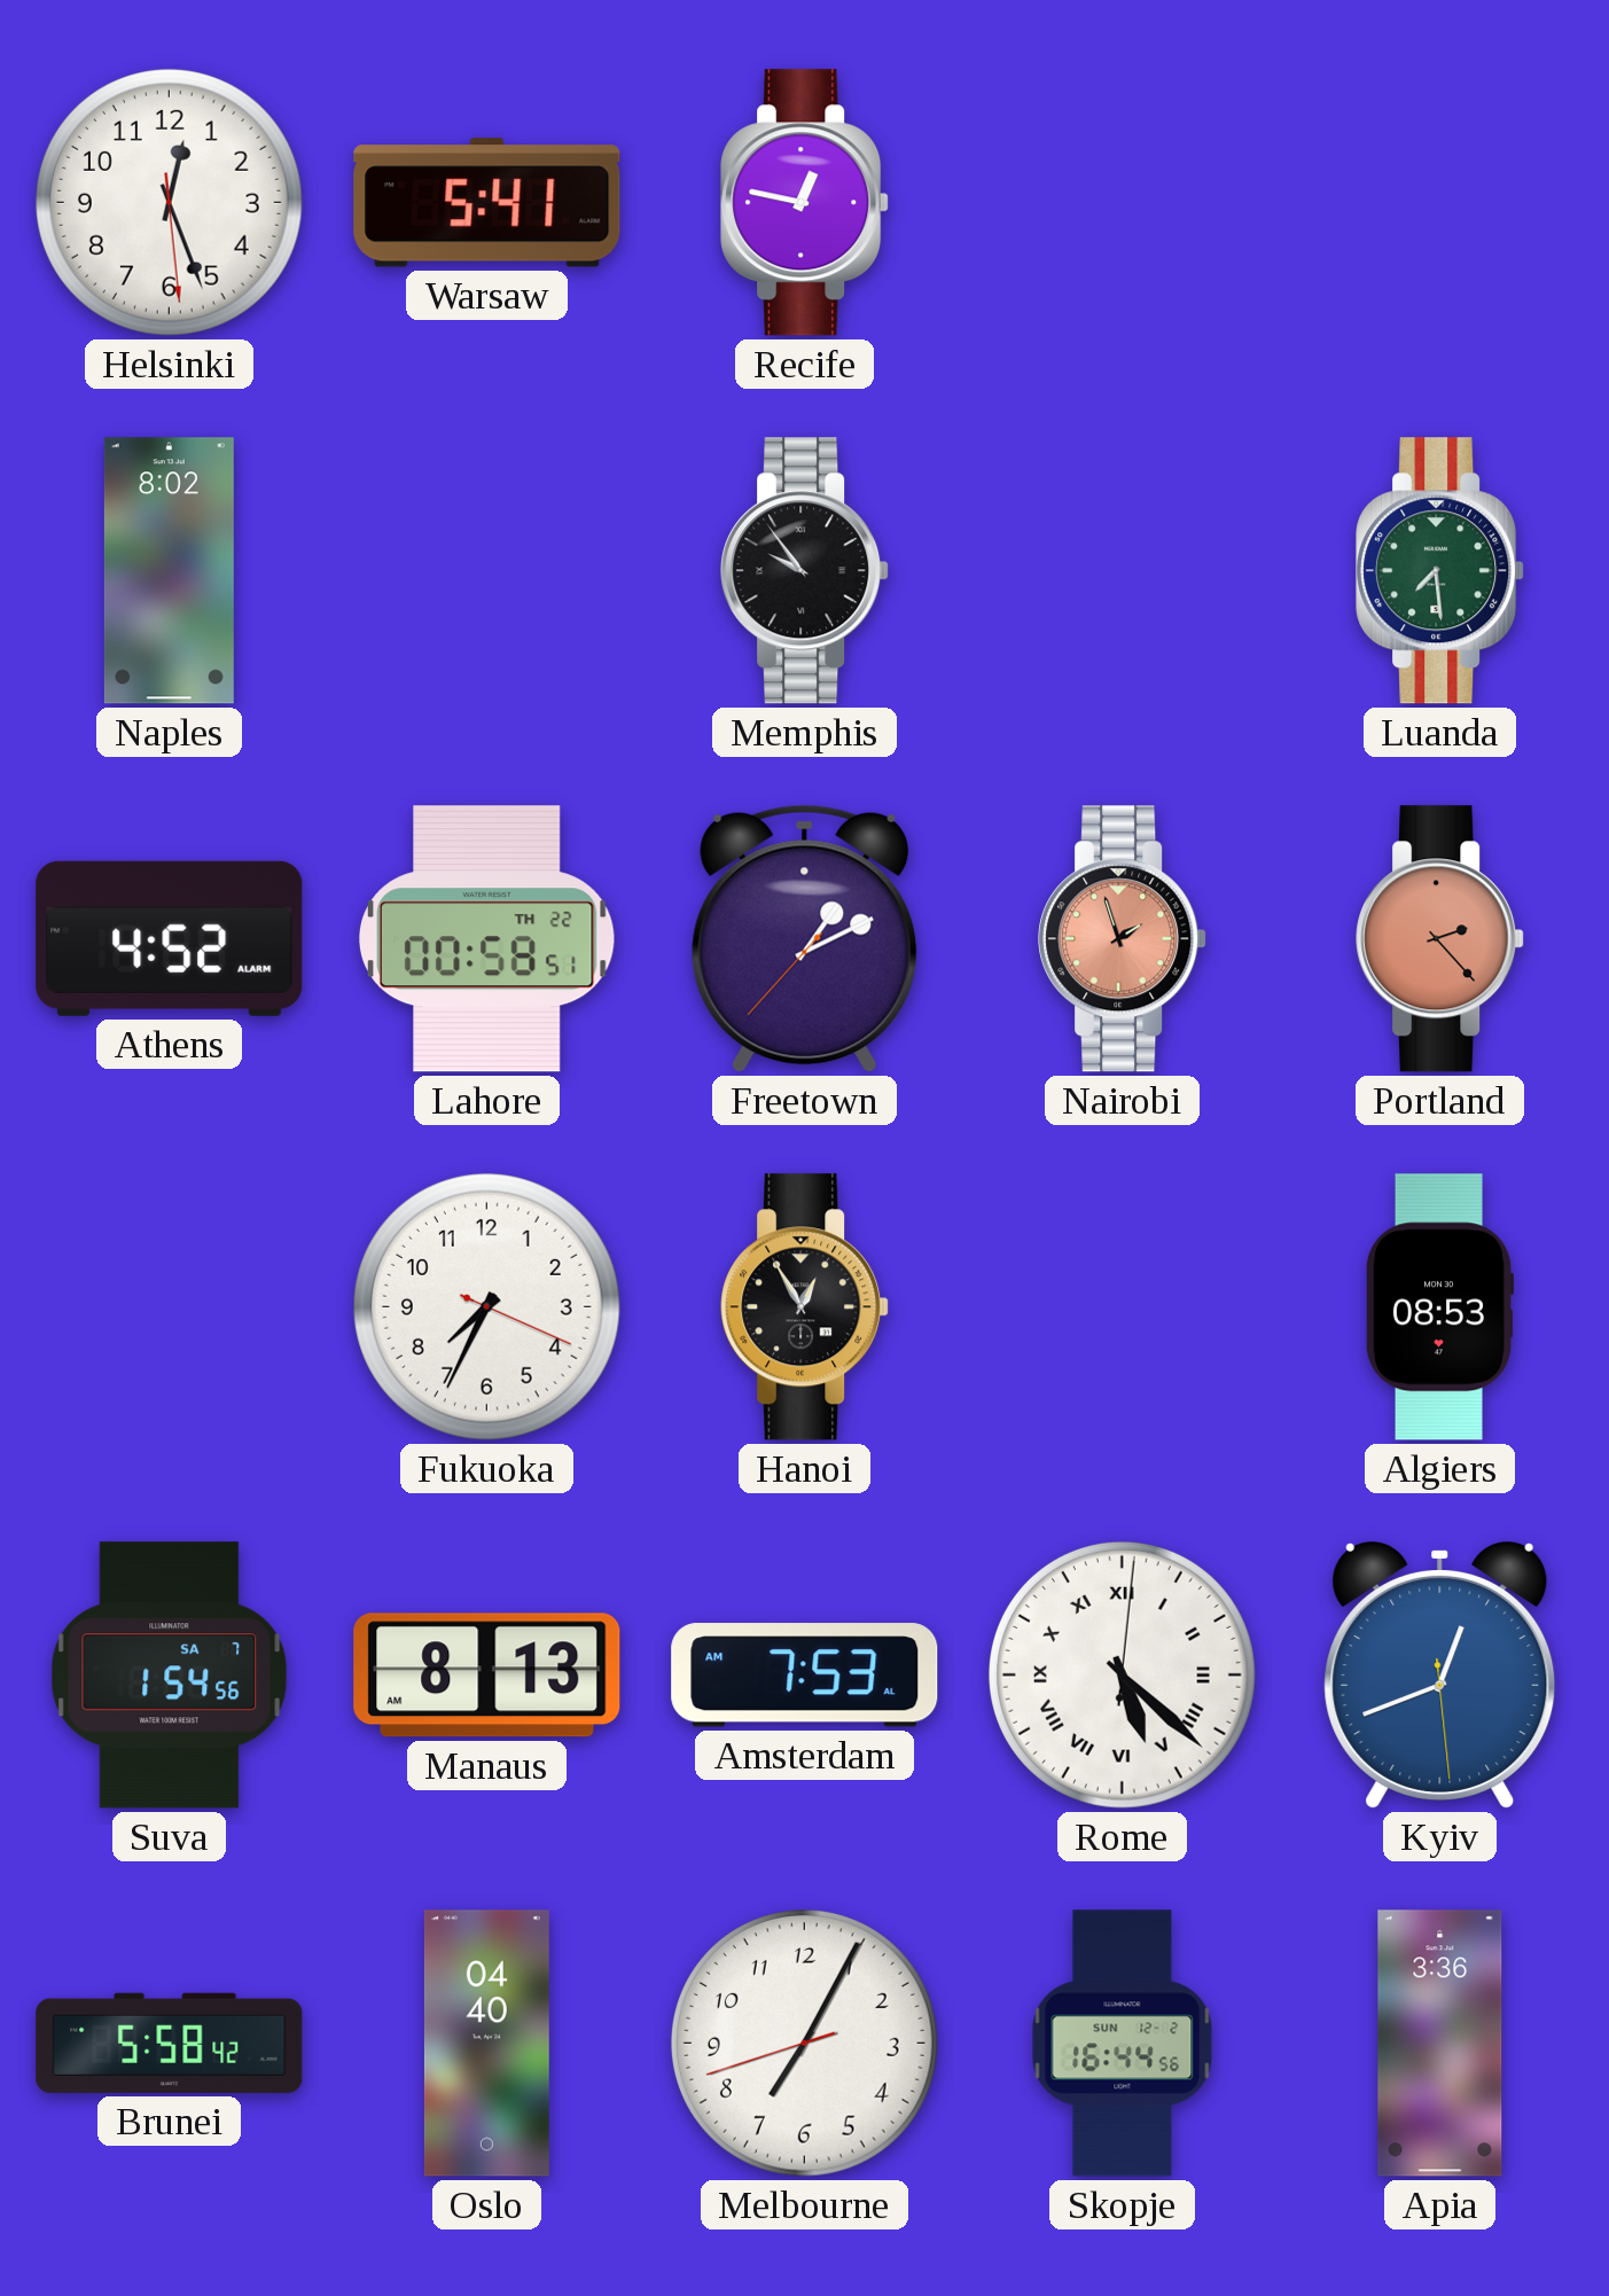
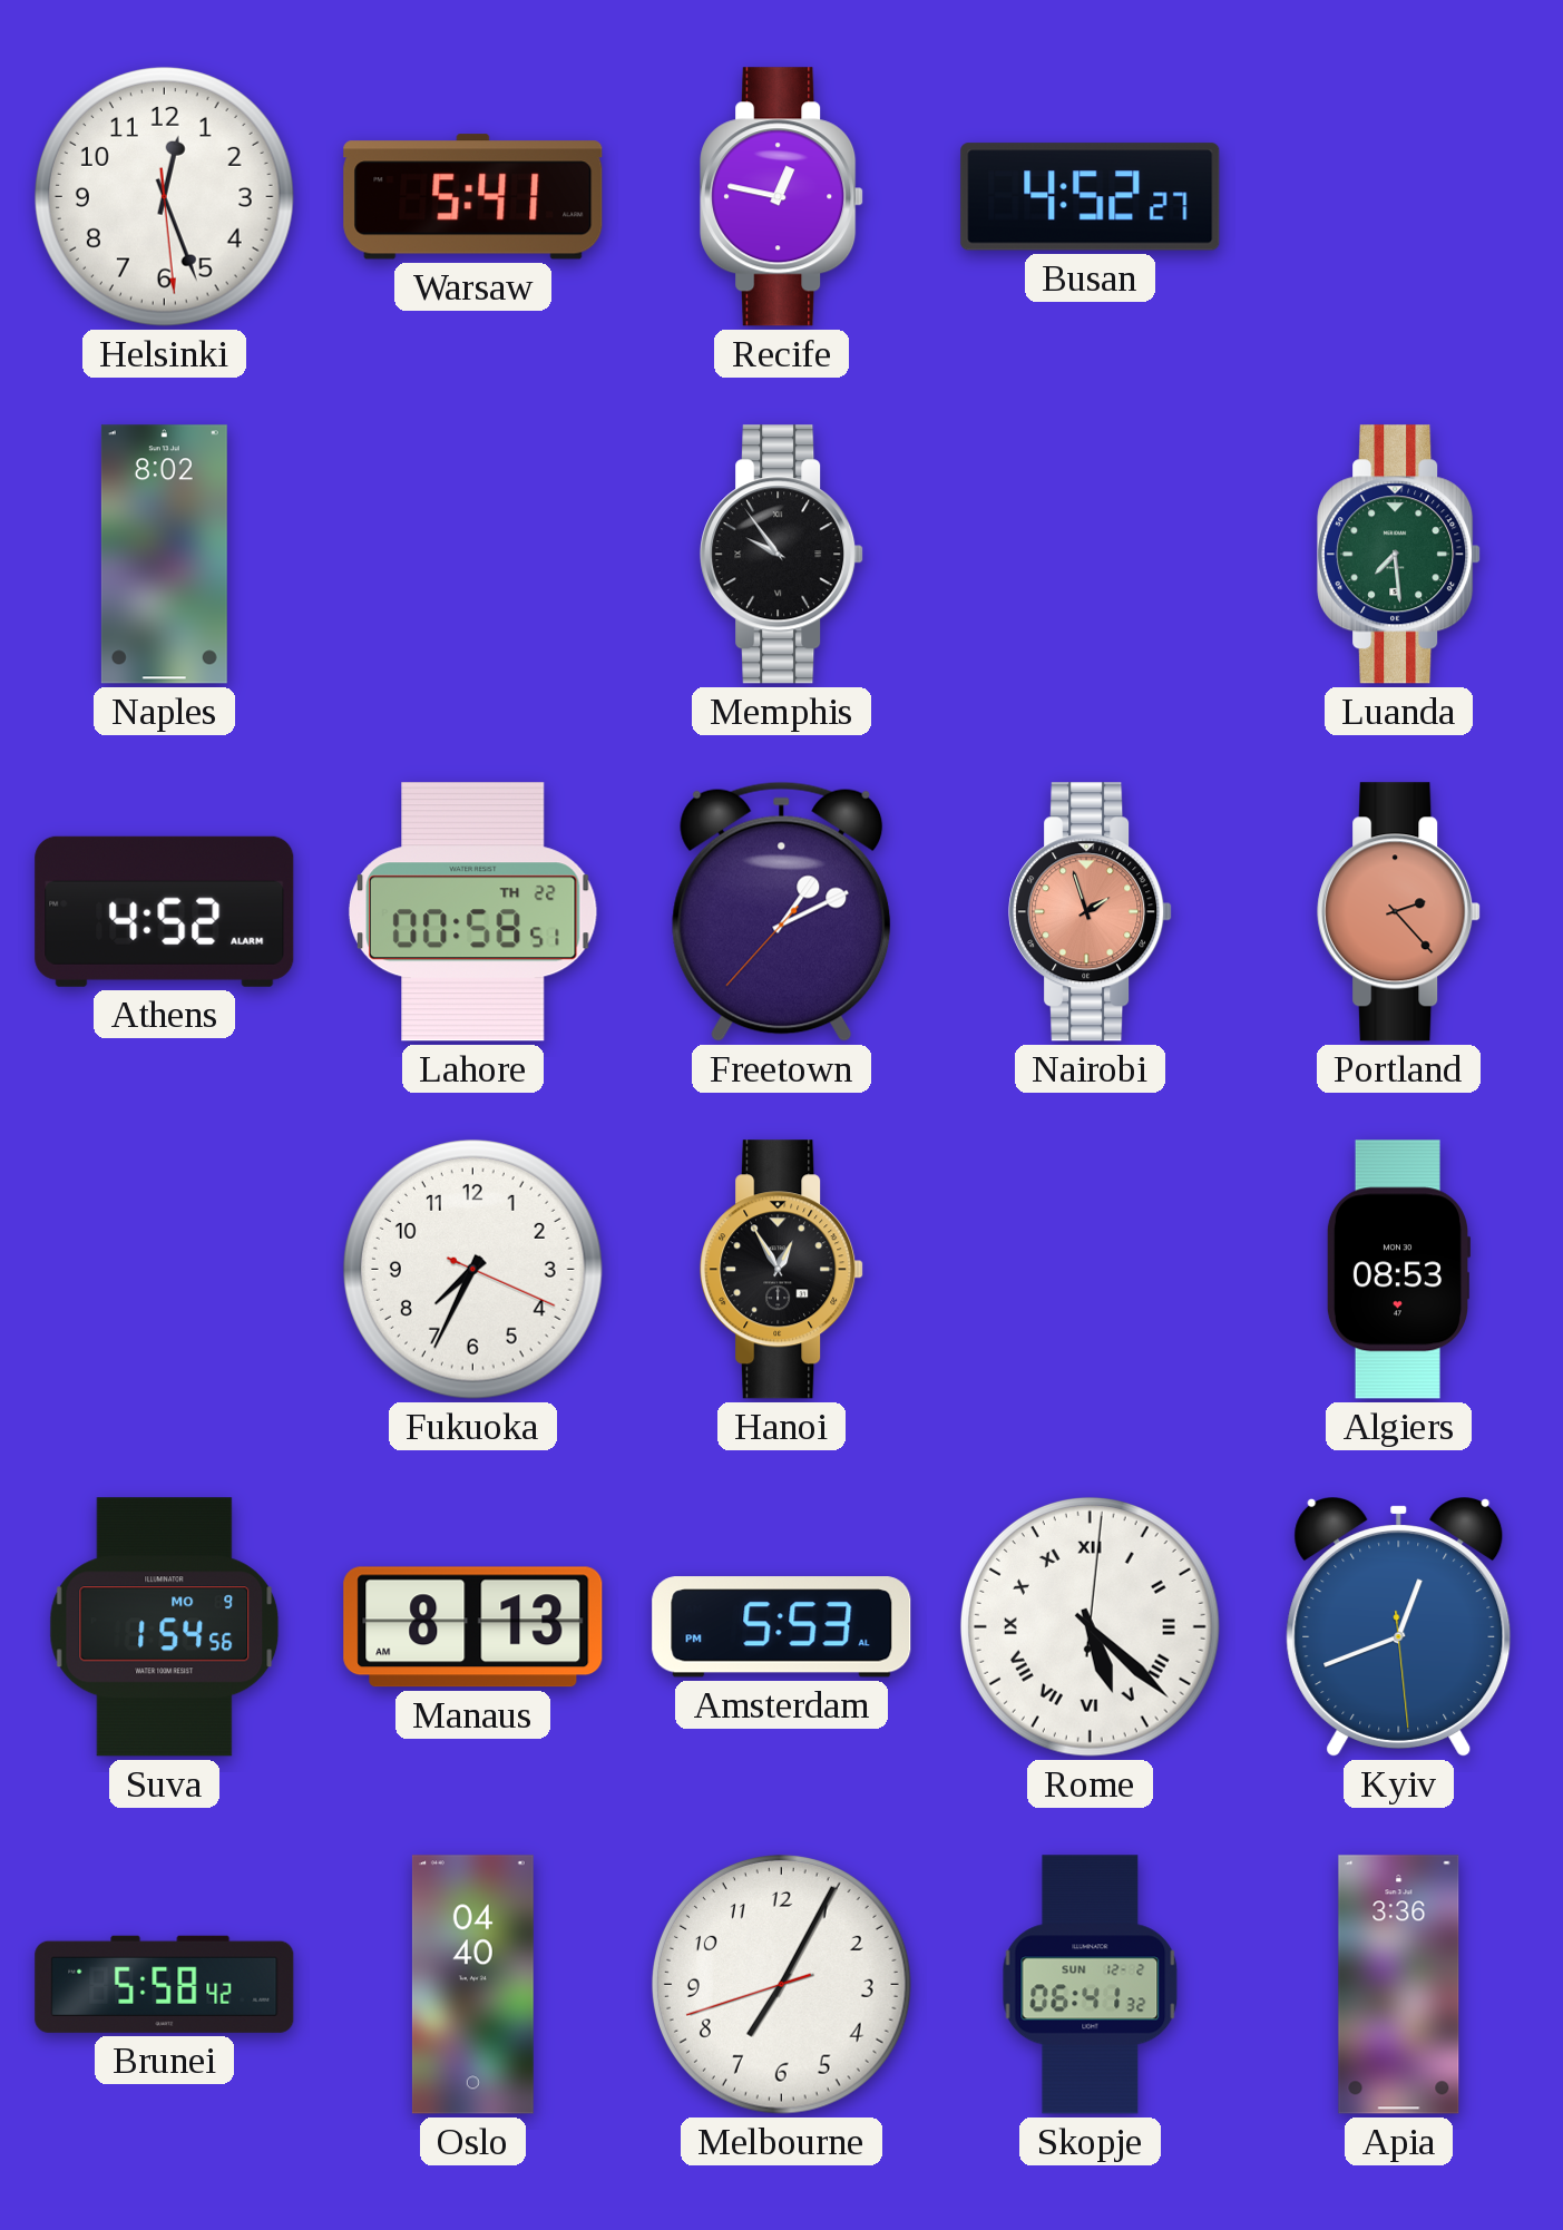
Busan: none -> 4:52
Suva date: SA 7 -> MO 9
Amsterdam: 7:53 -> 5:53
Skopje: 16:44 -> 06:41
